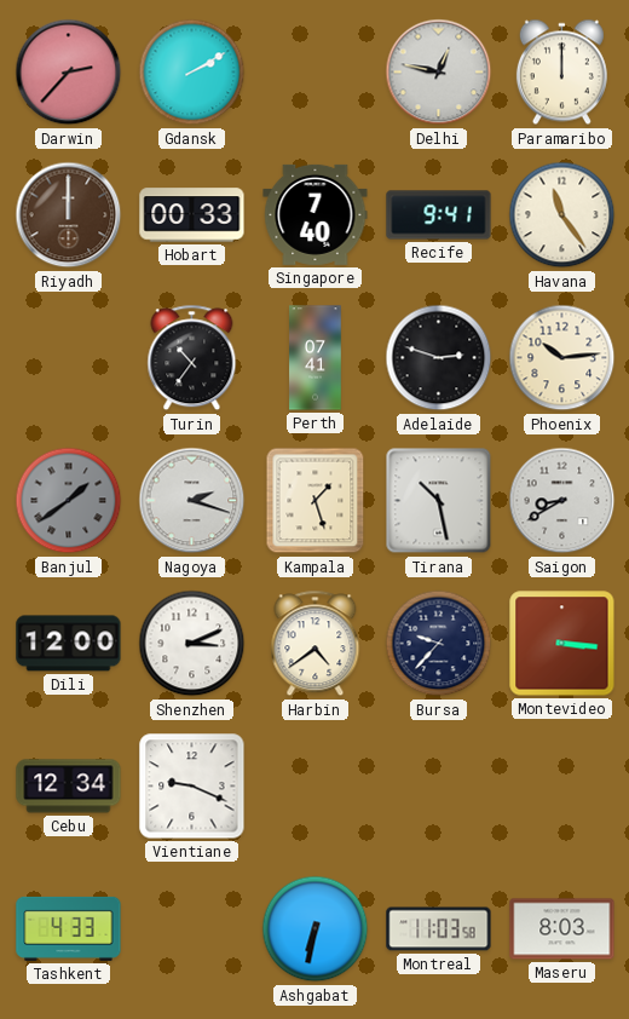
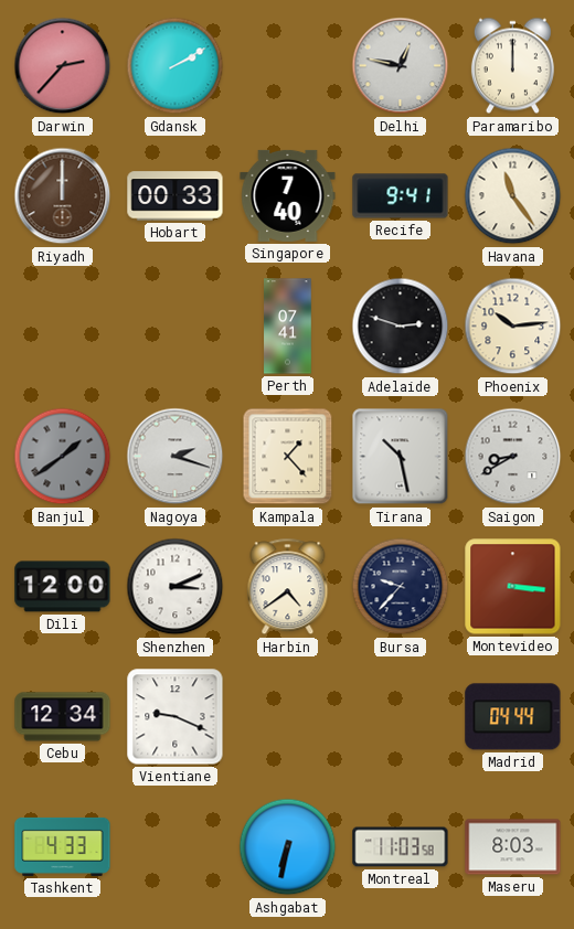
Turin: 10:36 -> none
Kampala: 1:27 -> 1:23
Madrid: none -> 04:44
